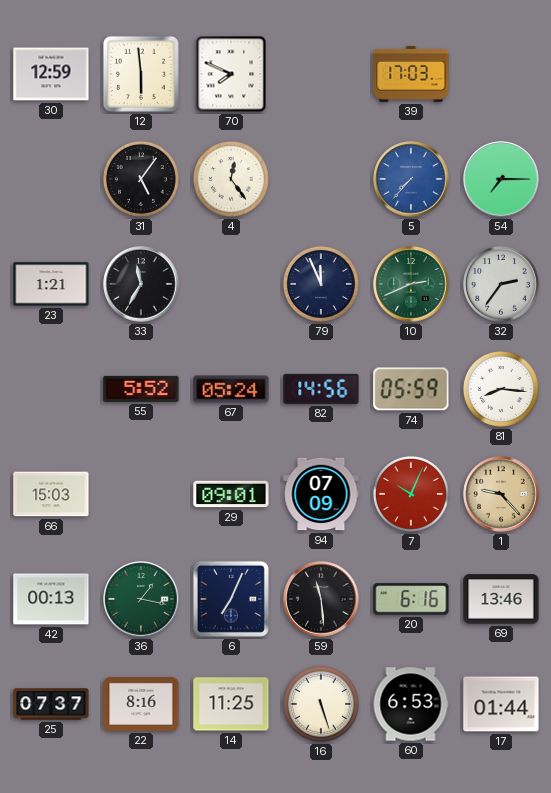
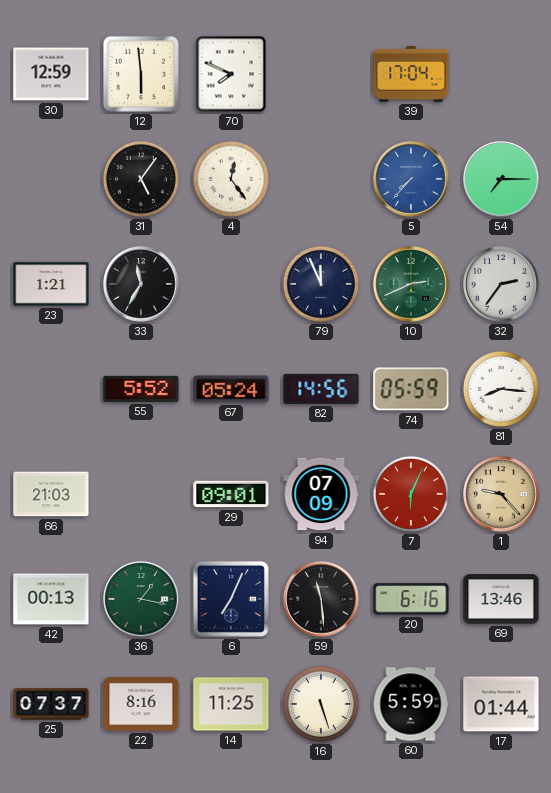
39: 17:03 -> 17:04
66: 15:03 -> 21:03
7: 10:04 -> 6:04
60: 6:53 -> 5:59
